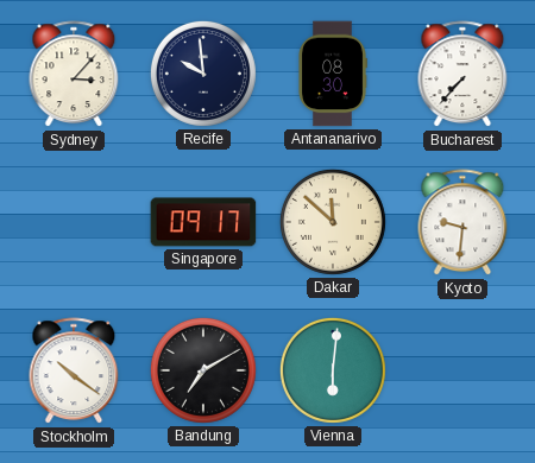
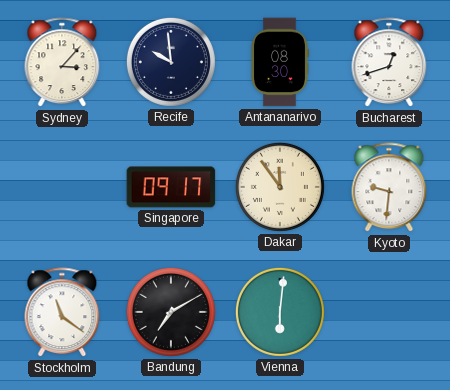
Bucharest: 7:37 -> 12:42
Dakar: 11:52 -> 11:54
Stockholm: 10:21 -> 11:21
